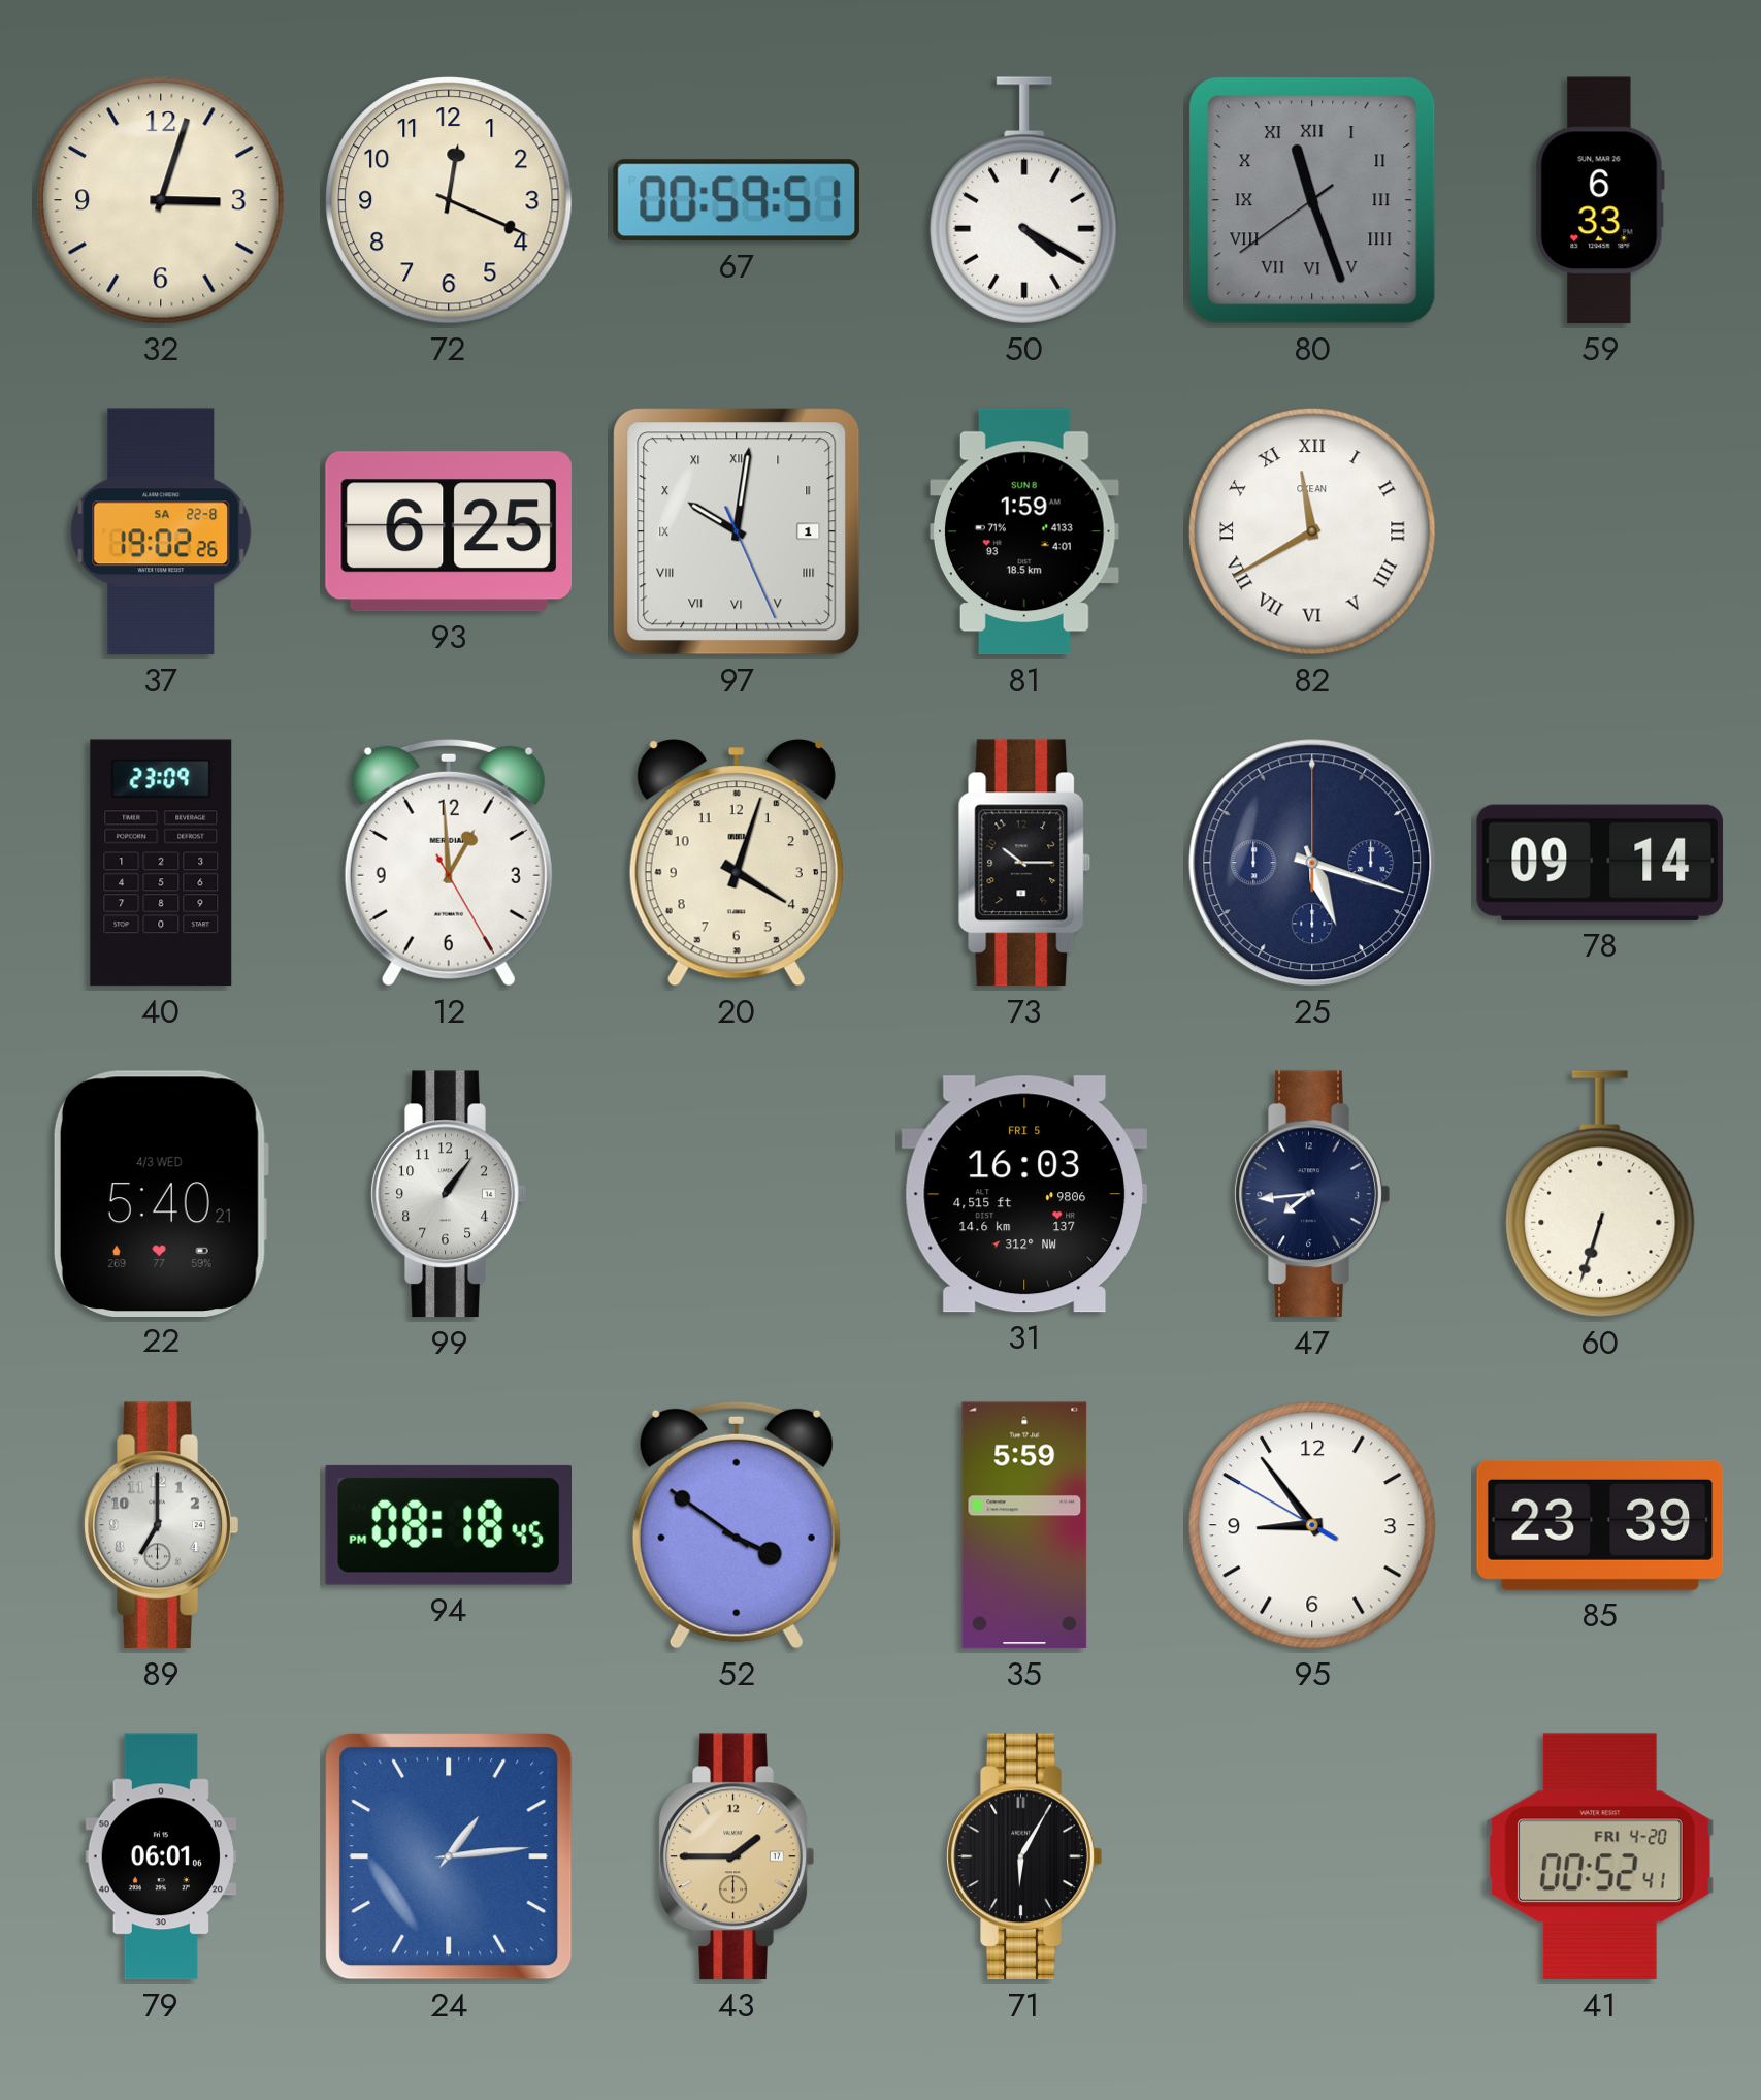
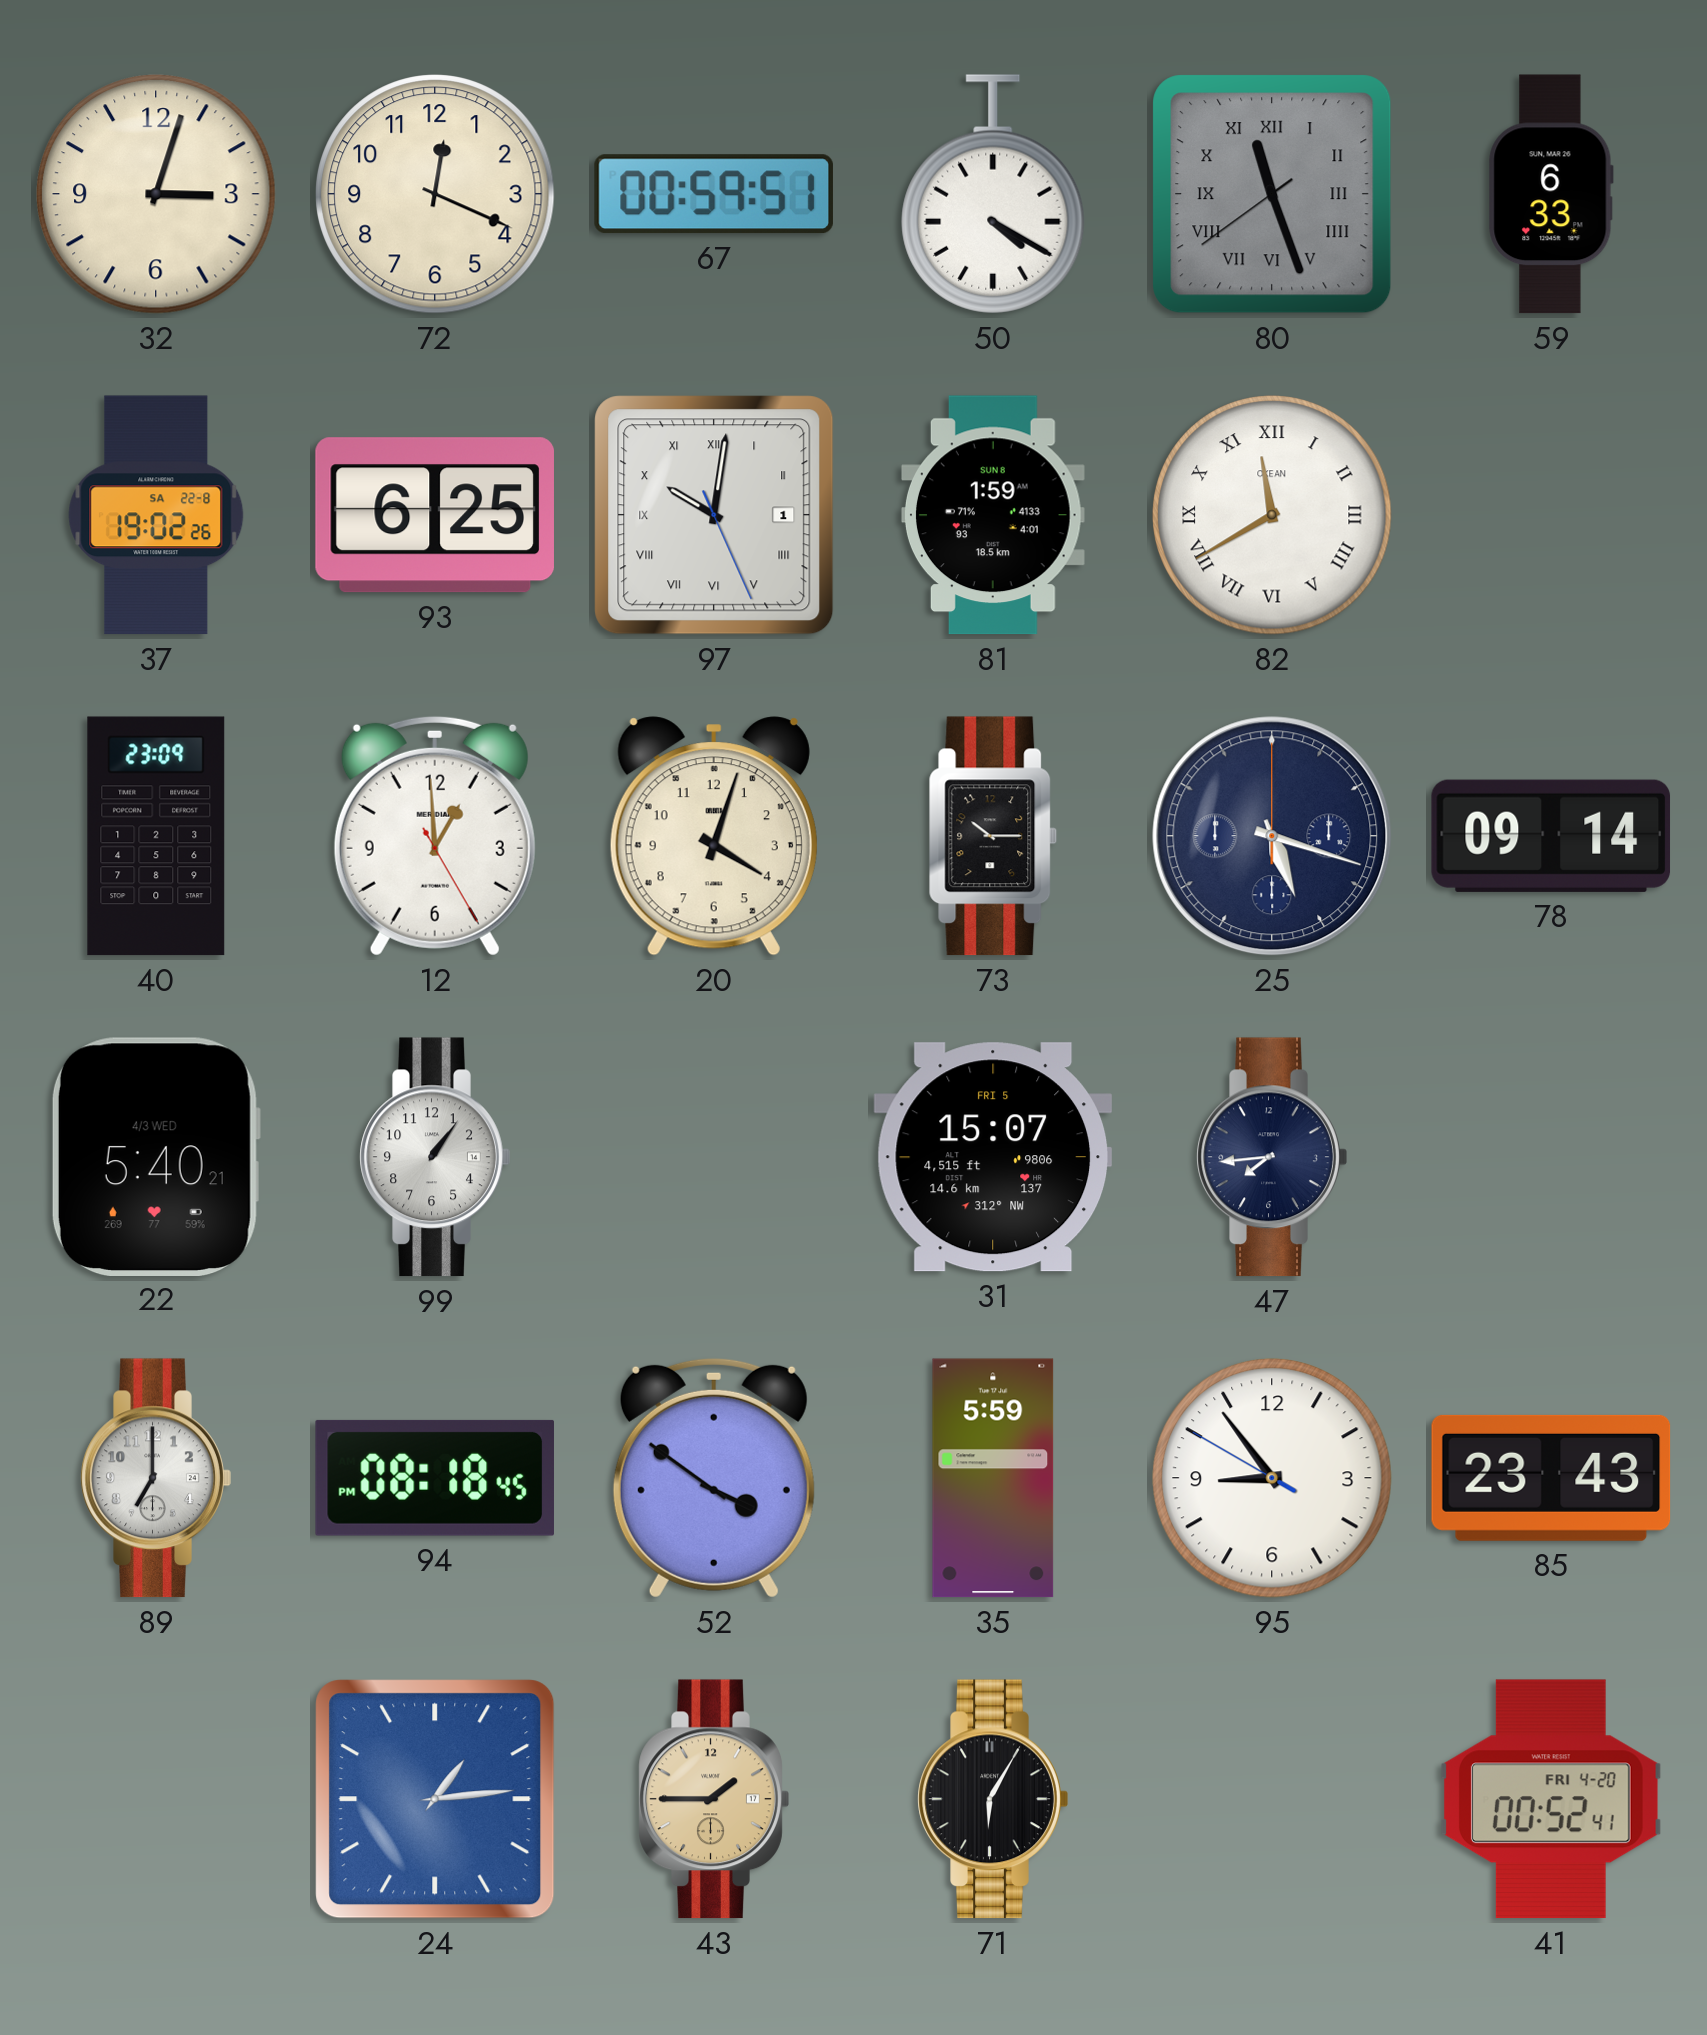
31: 16:03 -> 15:07
60: 6:33 -> none
85: 23:39 -> 23:43
79: 06:01 -> none
